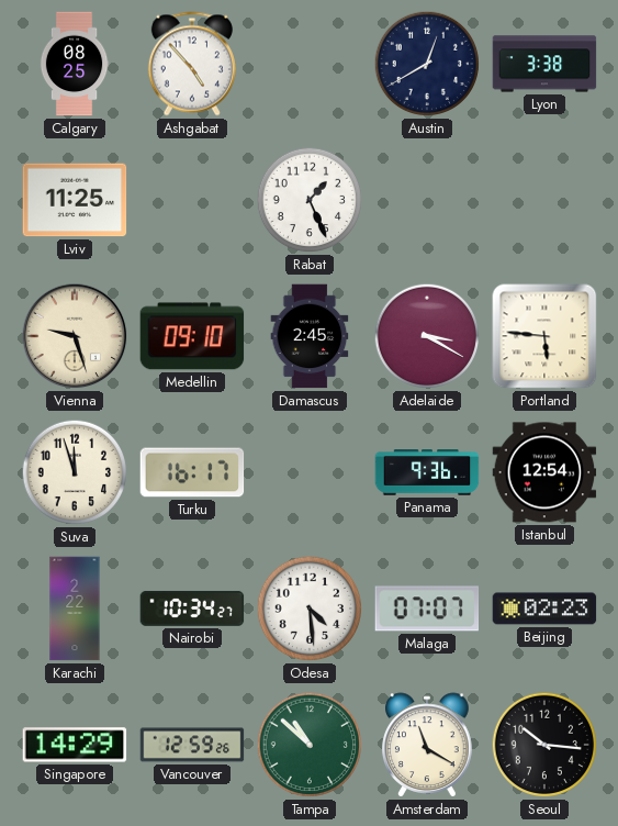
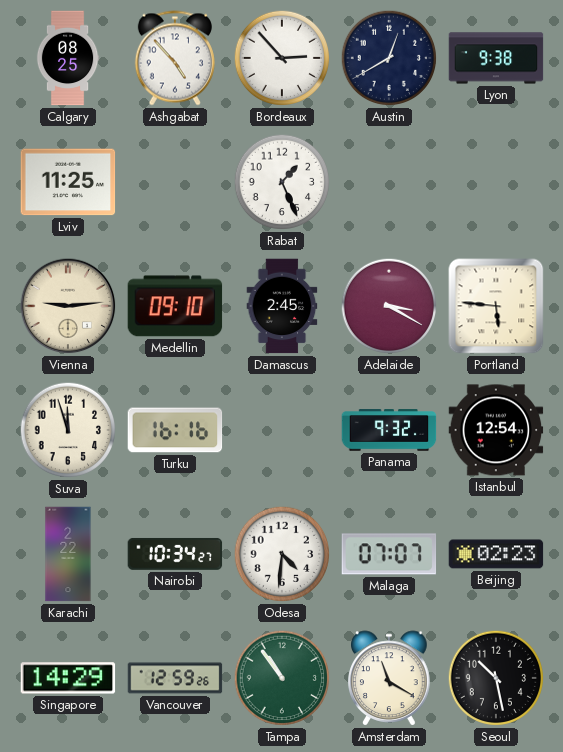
Bordeaux: none -> 2:53
Lyon: 3:38 -> 9:38
Vienna: 9:27 -> 9:14
Turku: 16:17 -> 16:16
Panama: 9:36 -> 9:32
Odesa: 4:29 -> 4:31
Tampa: 10:52 -> 10:54
Seoul: 10:16 -> 10:28
